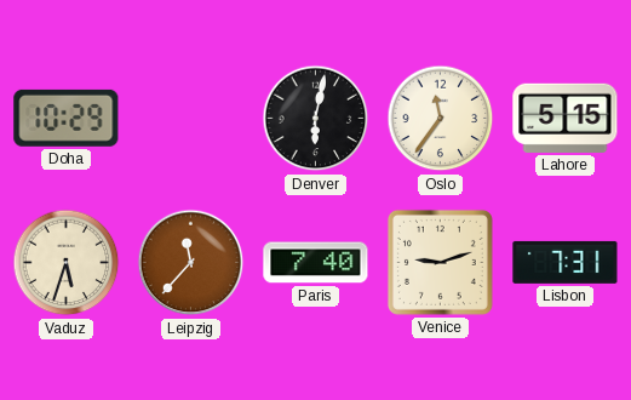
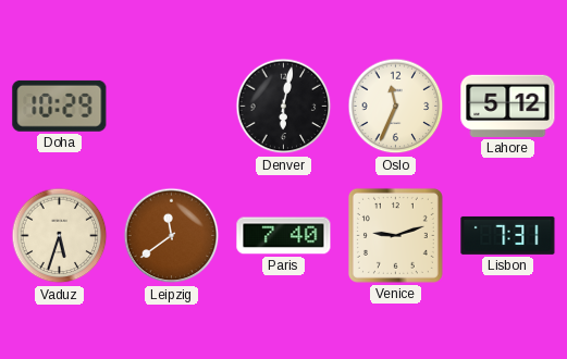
Oslo: 11:36 -> 11:34
Lahore: 5:15 -> 5:12
Leipzig: 11:37 -> 11:39
